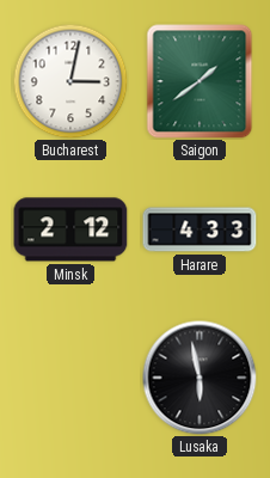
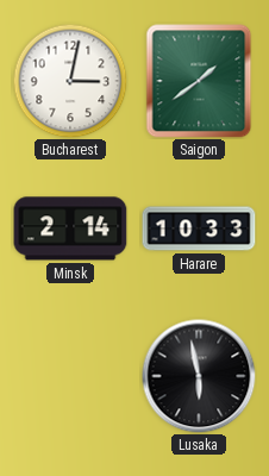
Minsk: 2:12 -> 2:14
Harare: 4:33 -> 10:33
